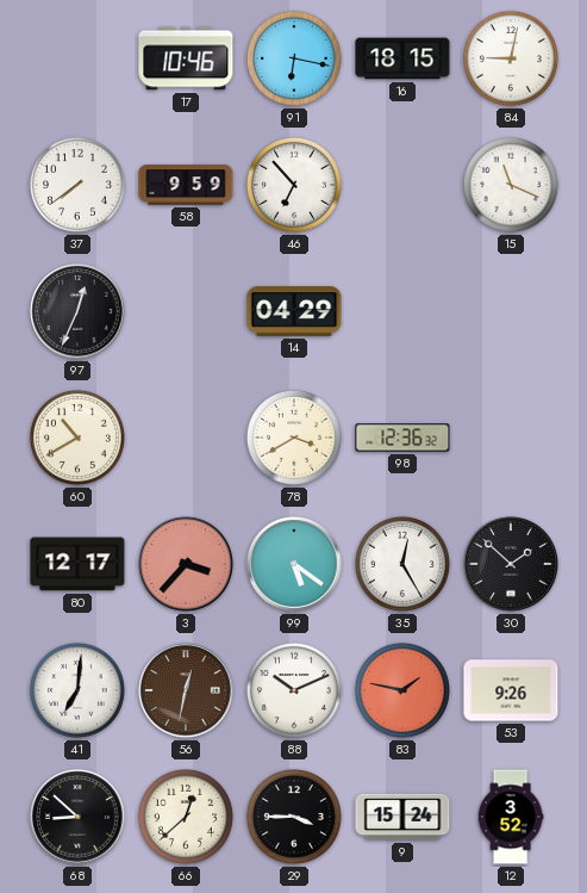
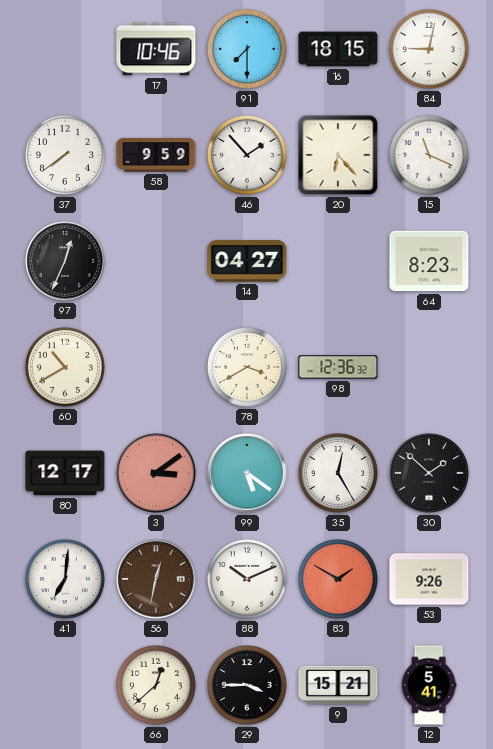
91: 6:17 -> 7:30
46: 6:53 -> 1:53
20: none -> 6:23
14: 04:29 -> 04:27
64: none -> 8:23
3: 3:37 -> 3:09
83: 1:47 -> 1:50
68: 8:52 -> none
9: 15:24 -> 15:21
12: 3:52 -> 5:41
